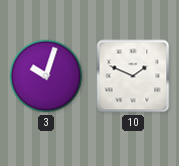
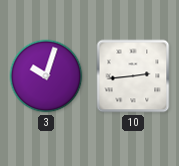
10: 1:49 -> 2:44
